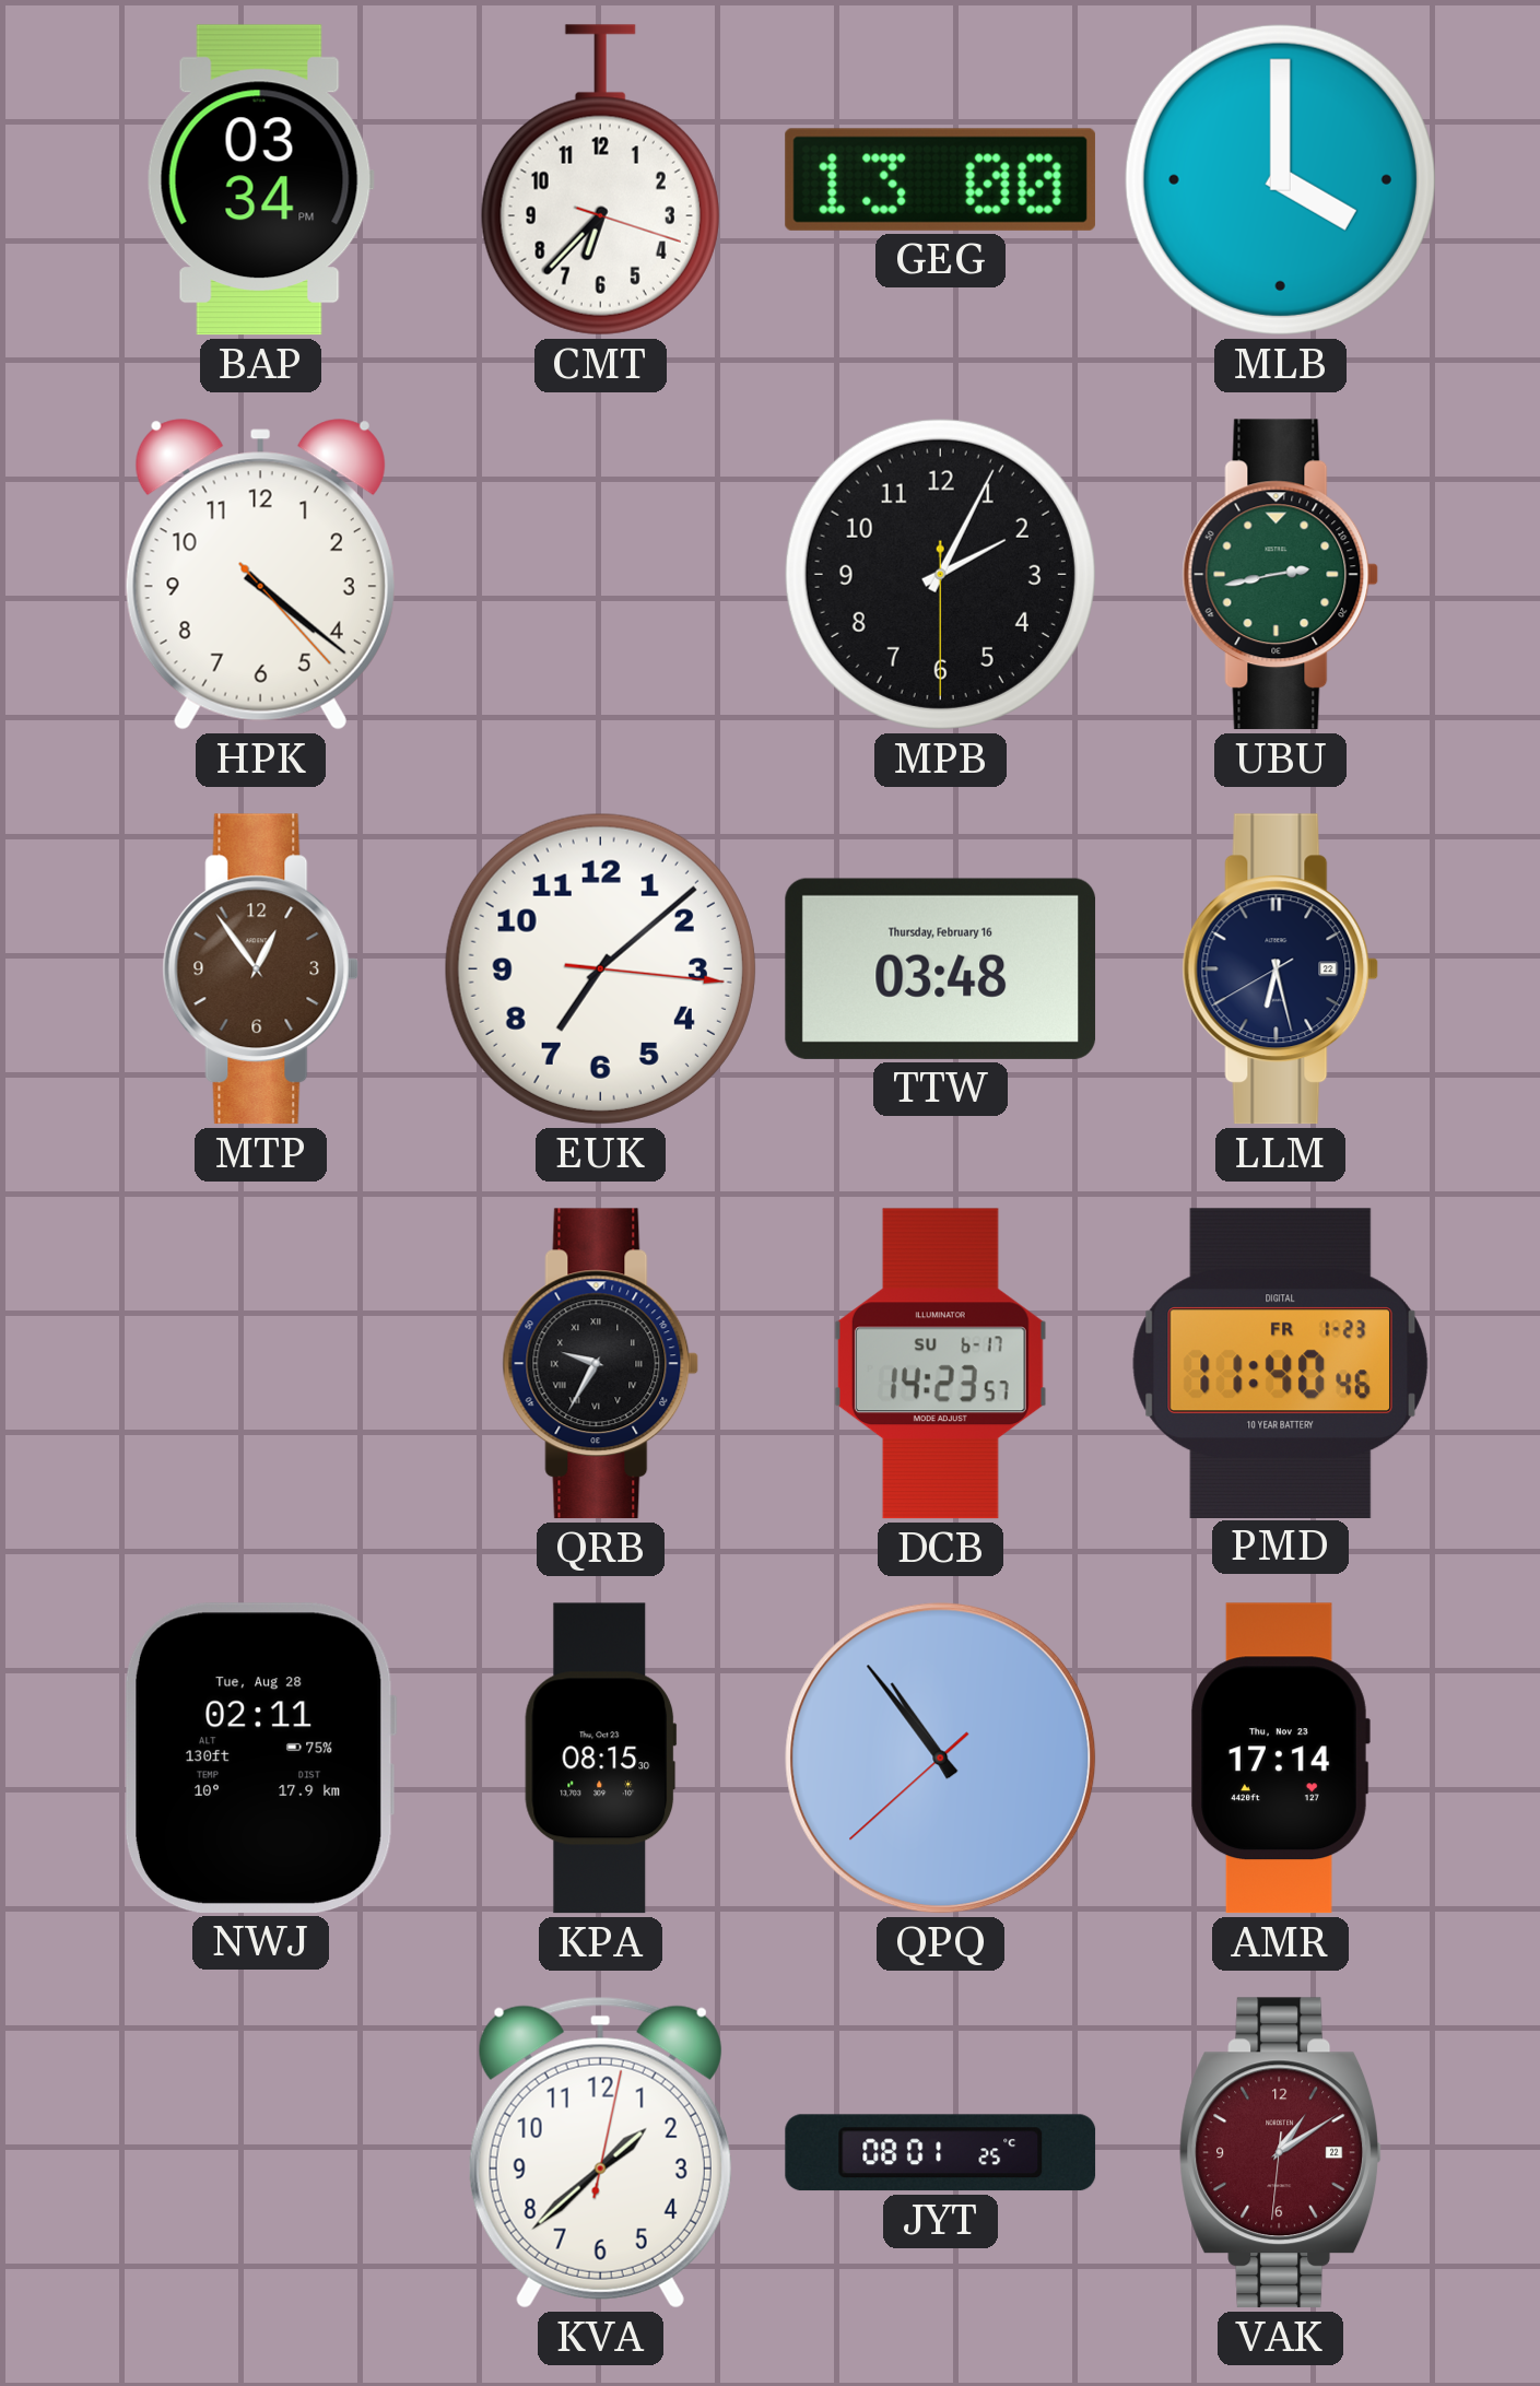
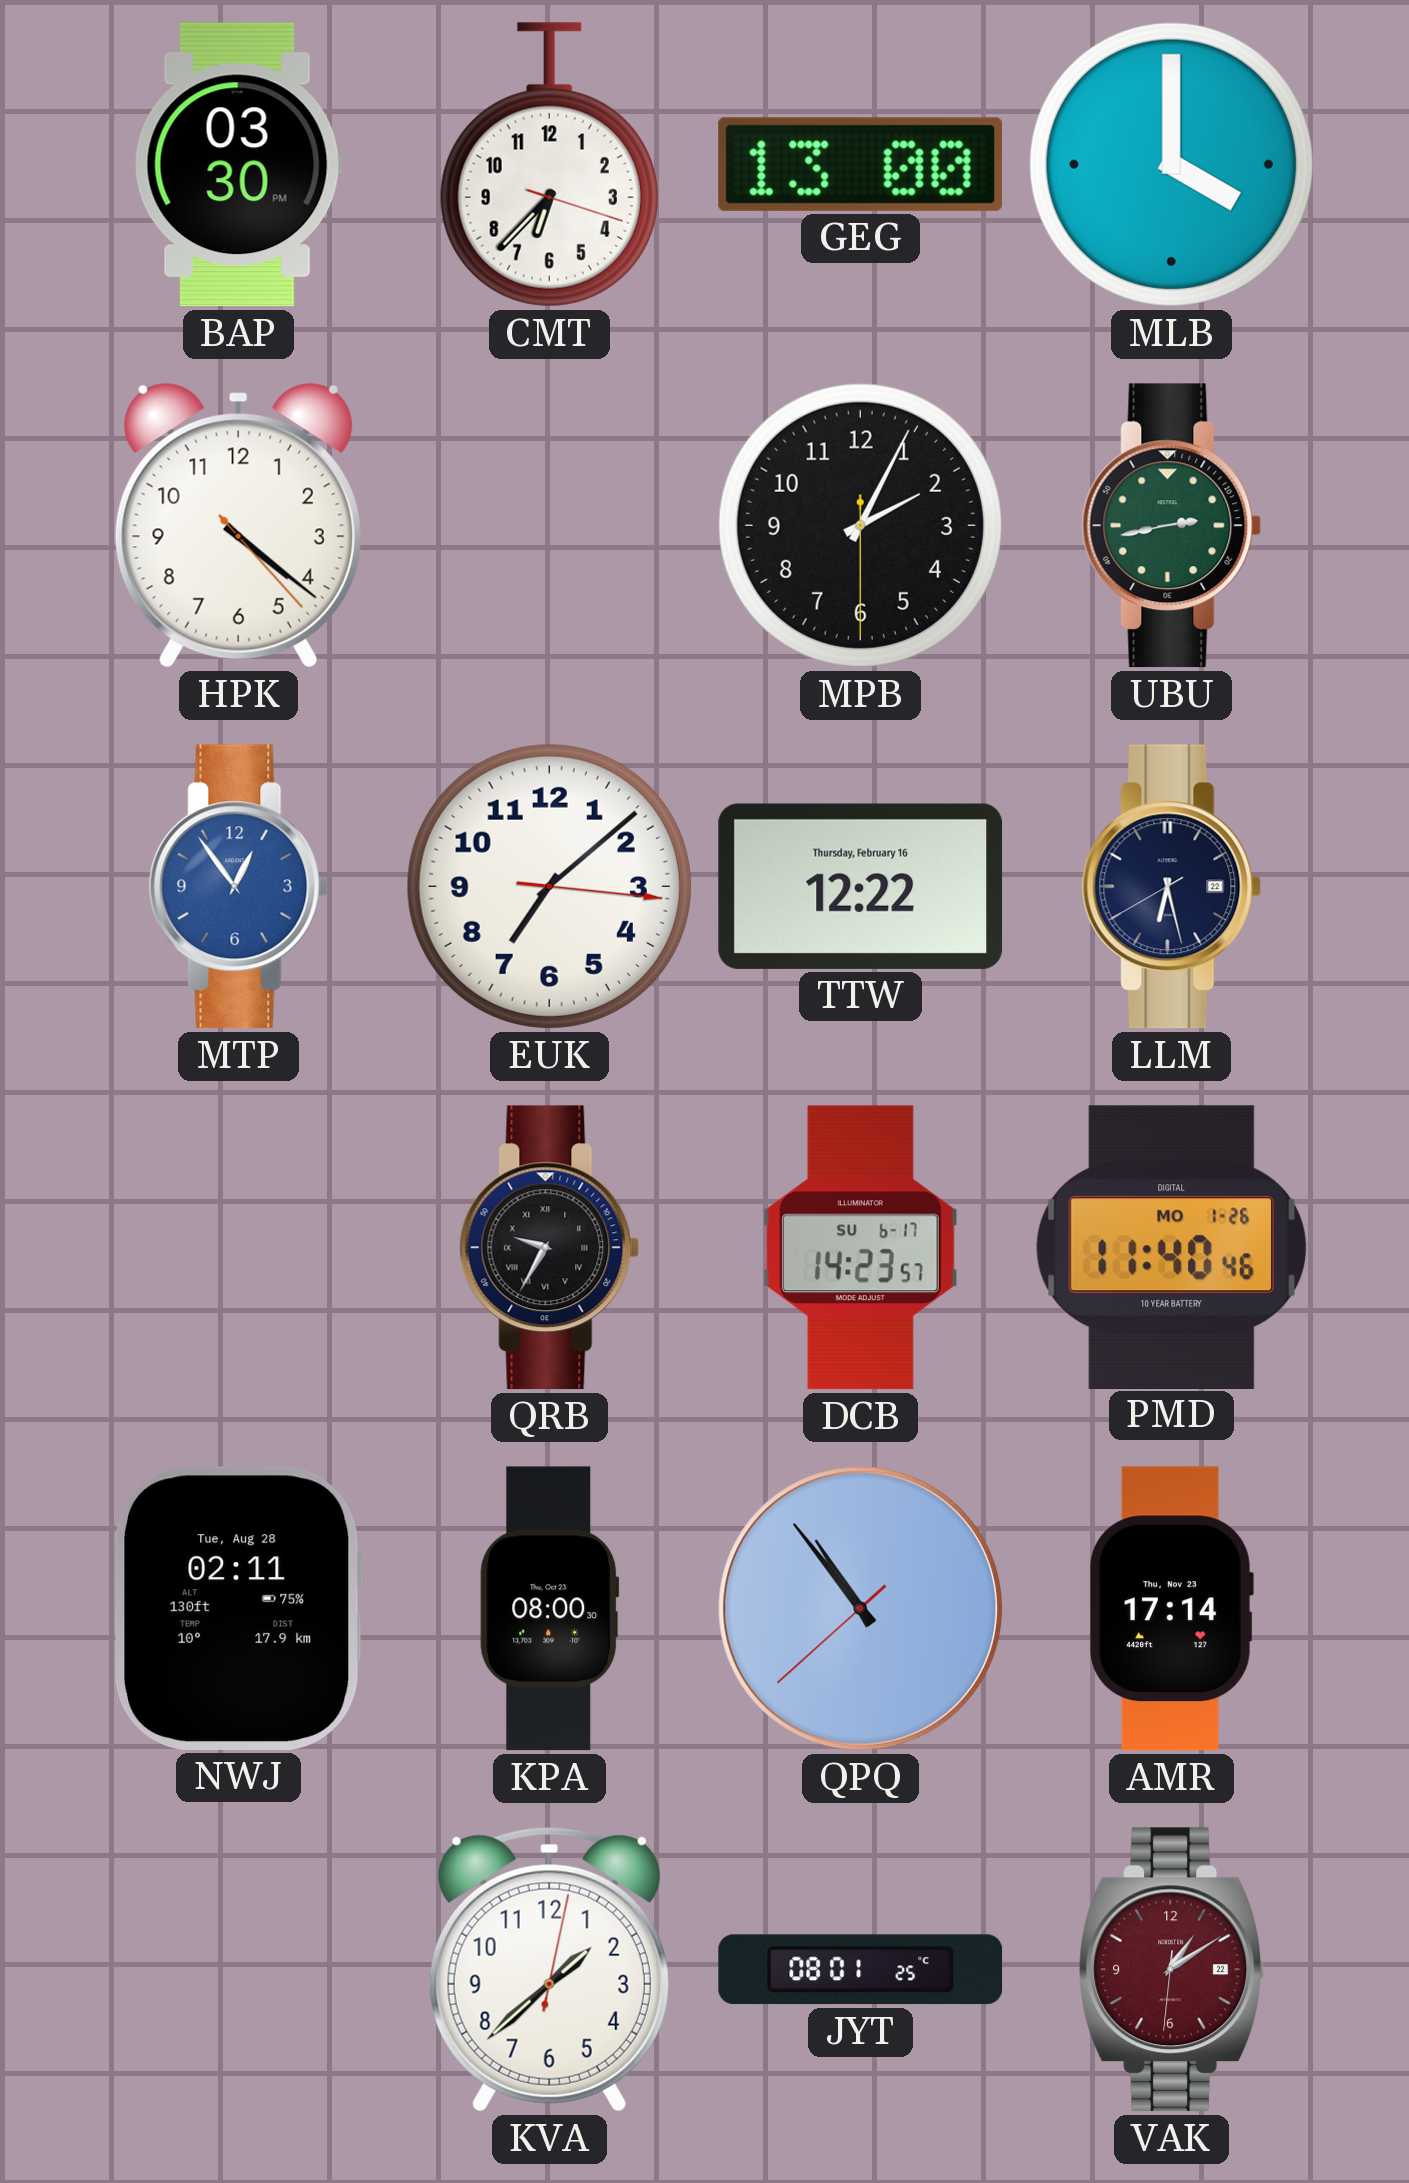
BAP: 03:34 -> 03:30
MTP dial: brown -> blue
TTW: 03:48 -> 12:22
PMD date: FR 1-23 -> MO 1-26
KPA: 08:15 -> 08:00
